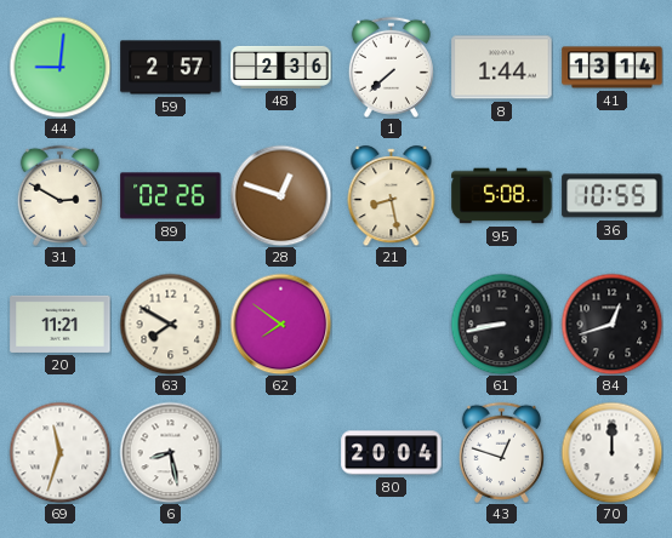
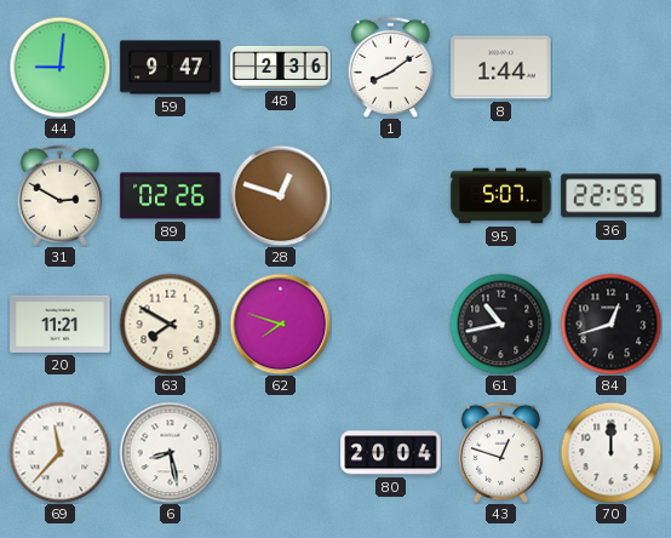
59: 2:57 -> 9:47
1: 7:38 -> 8:09
41: 13:14 -> none
21: 8:28 -> none
95: 5:08 -> 5:07
36: 10:55 -> 22:55
62: 7:51 -> 7:48
61: 8:43 -> 10:43
69: 11:33 -> 11:37
